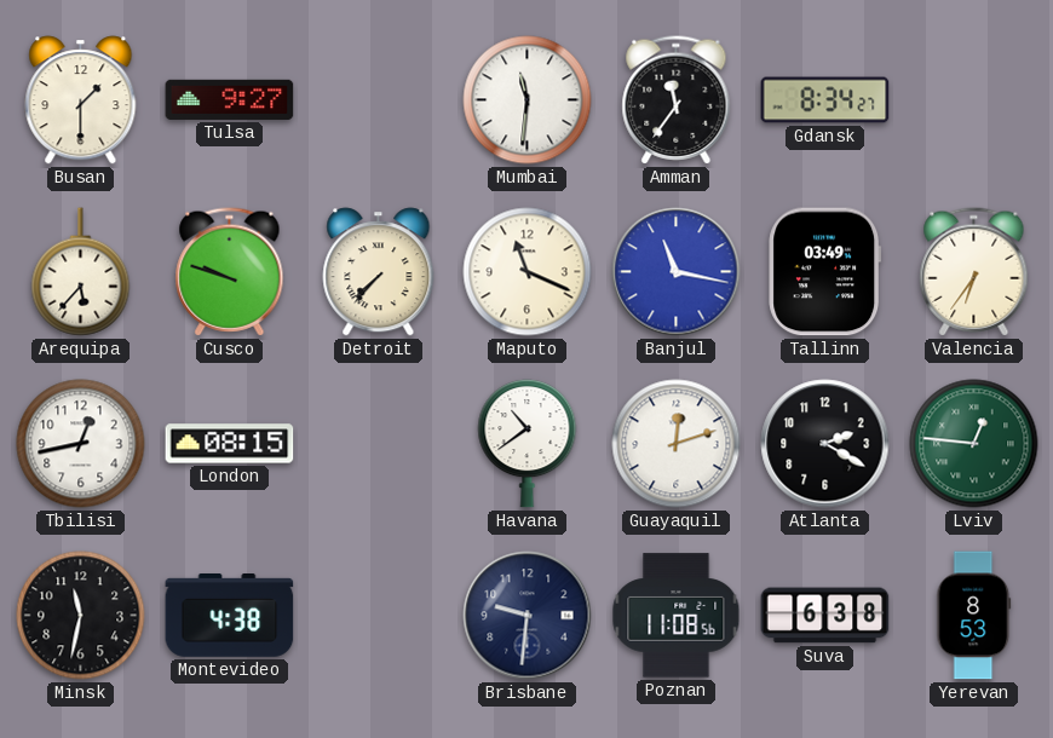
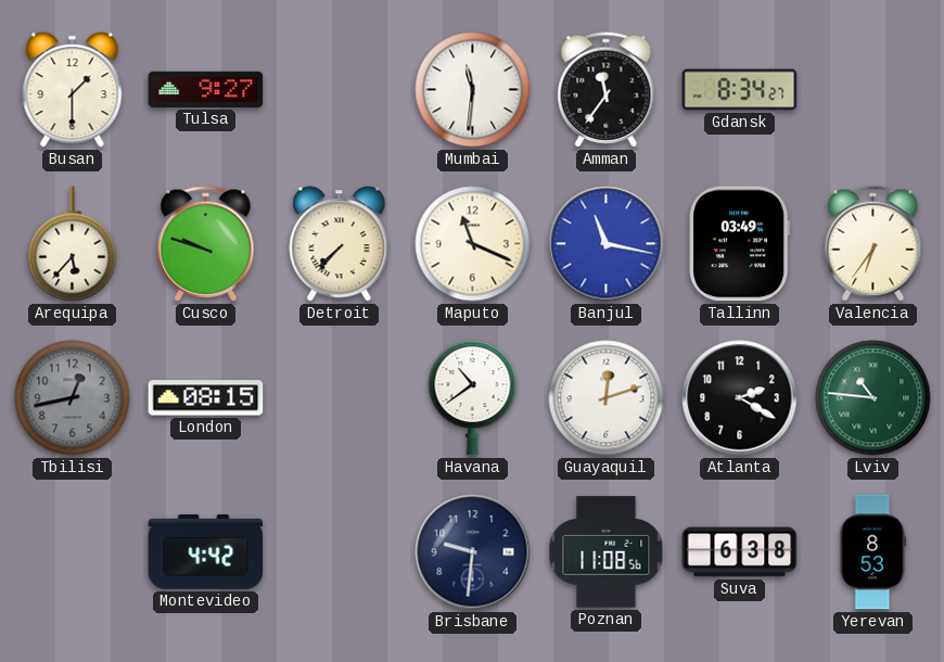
Tbilisi dial: white -> grey
Lviv: 12:46 -> 10:46
Minsk: 11:32 -> none
Montevideo: 4:38 -> 4:42
